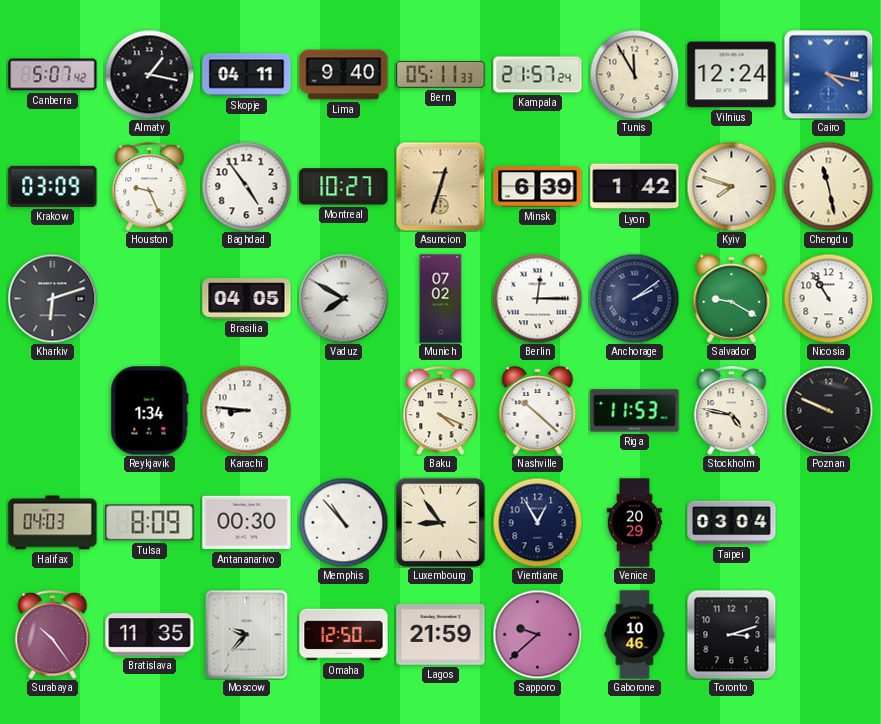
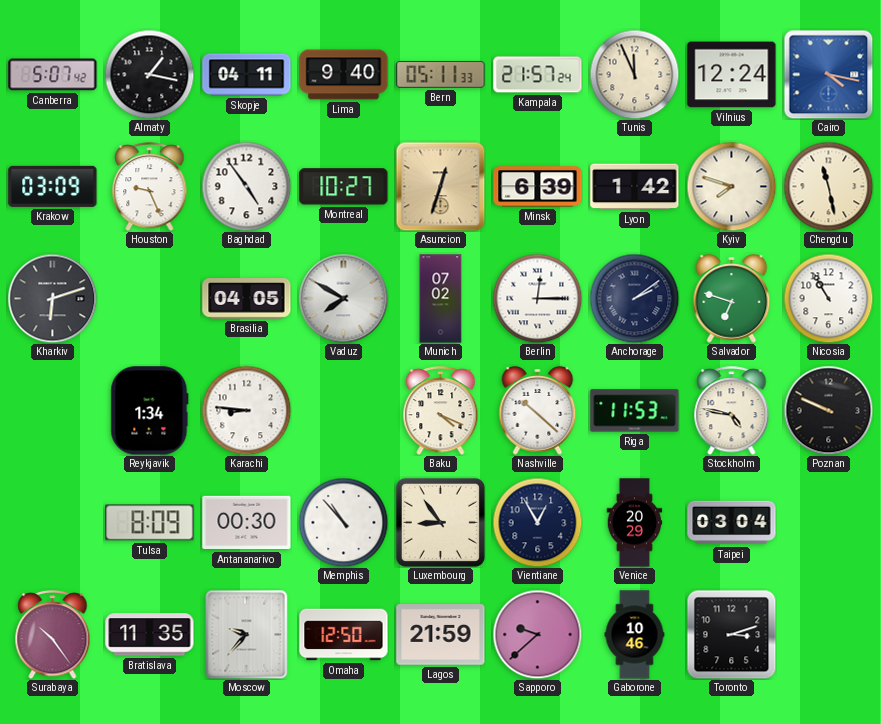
Tunis: 11:55 -> 11:56
Salvador: 9:20 -> 6:48
Halifax: 04:03 -> none
